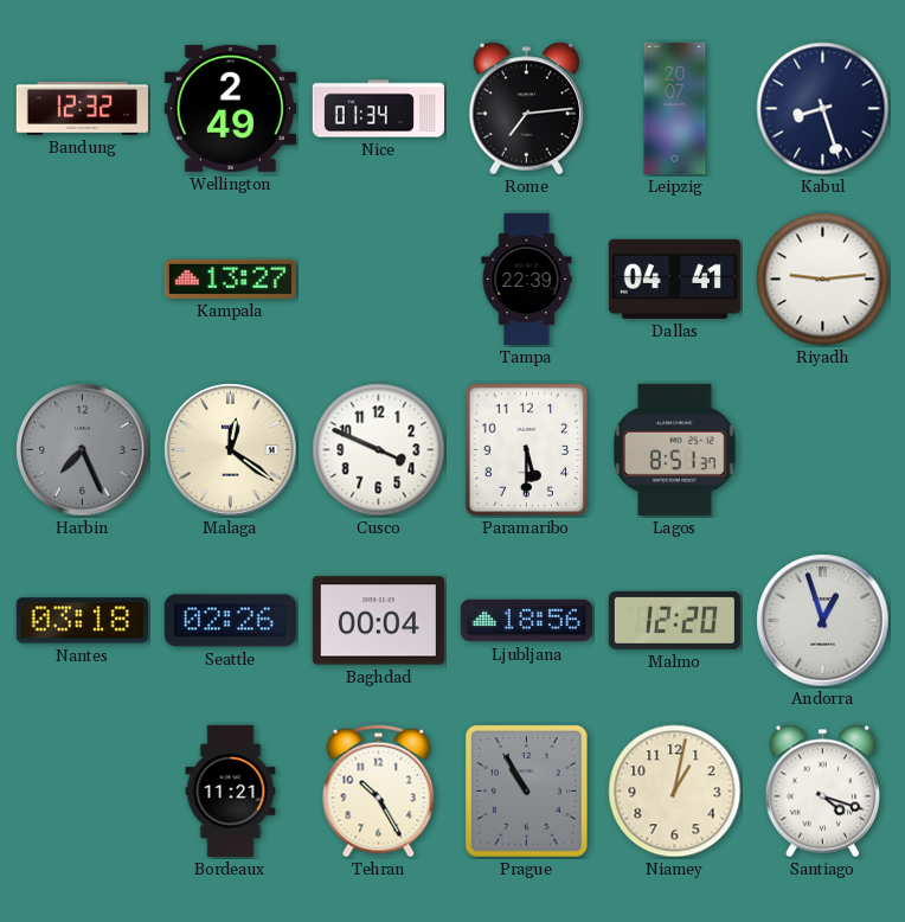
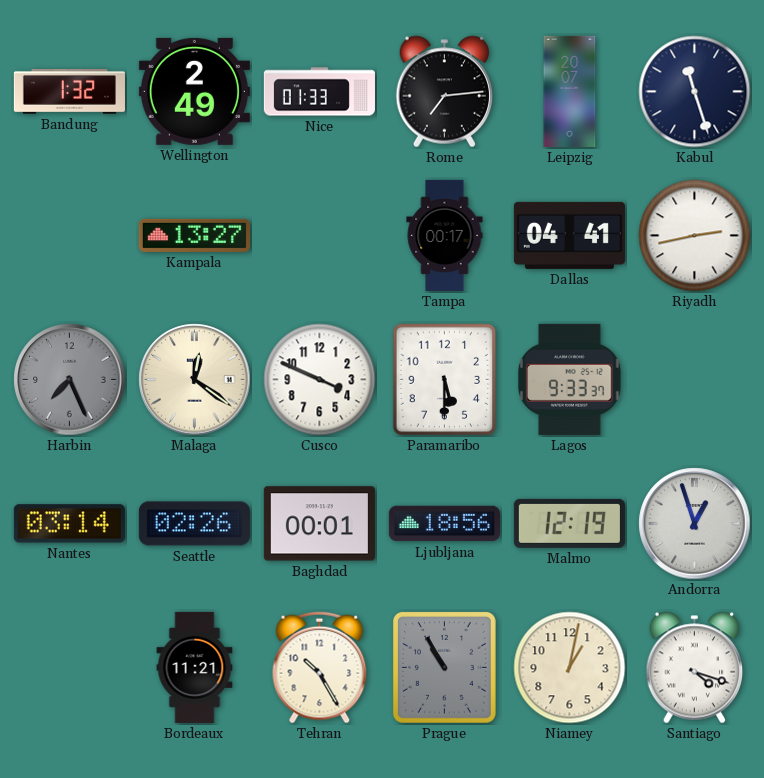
Bandung: 12:32 -> 1:32
Nice: 01:34 -> 01:33
Kabul: 8:27 -> 11:27
Tampa: 22:39 -> 00:17
Riyadh: 9:14 -> 2:43
Lagos: 8:51 -> 9:33
Nantes: 03:18 -> 03:14
Baghdad: 00:04 -> 00:01
Malmo: 12:20 -> 12:19
